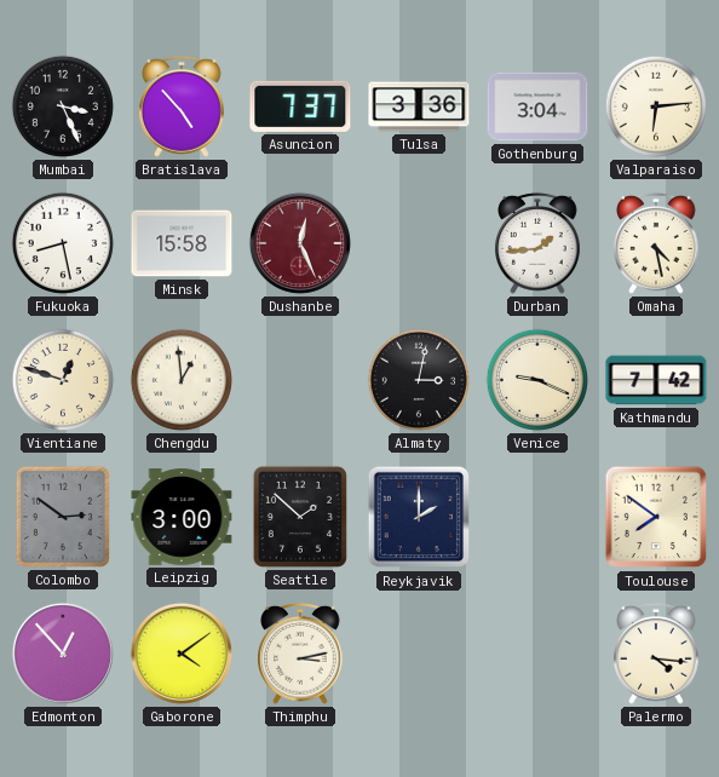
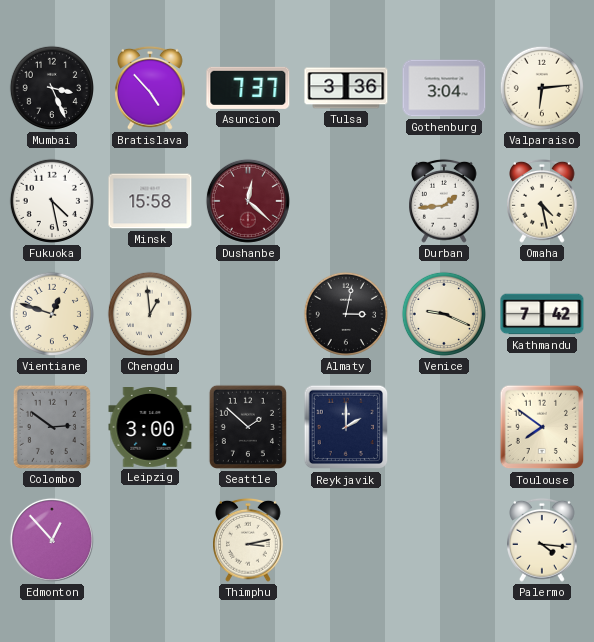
Fukuoka: 8:28 -> 4:28
Dushanbe: 12:26 -> 12:22
Gaborone: 4:09 -> none
